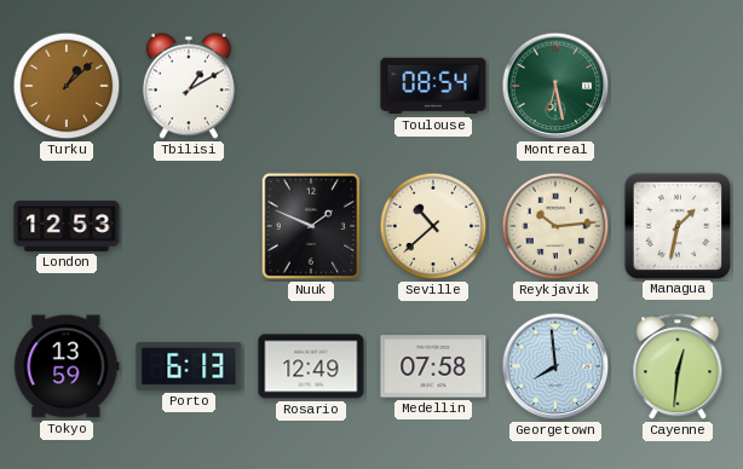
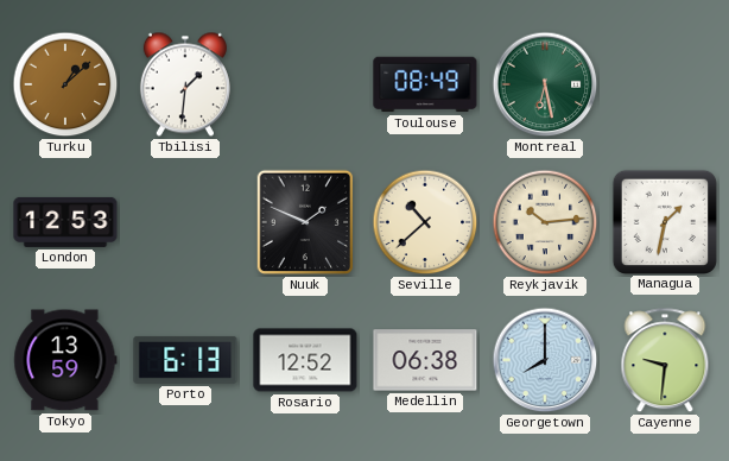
Tbilisi: 1:10 -> 1:31
Toulouse: 08:54 -> 08:49
Rosario: 12:49 -> 12:52
Medellin: 07:58 -> 06:38
Georgetown: 7:59 -> 8:00
Cayenne: 12:31 -> 9:31
